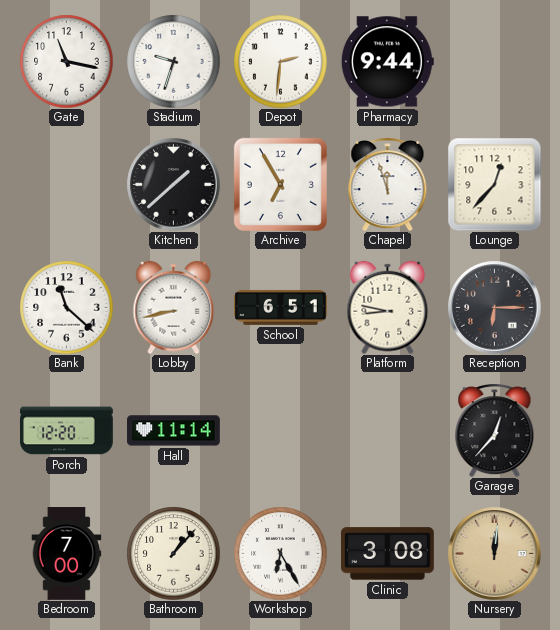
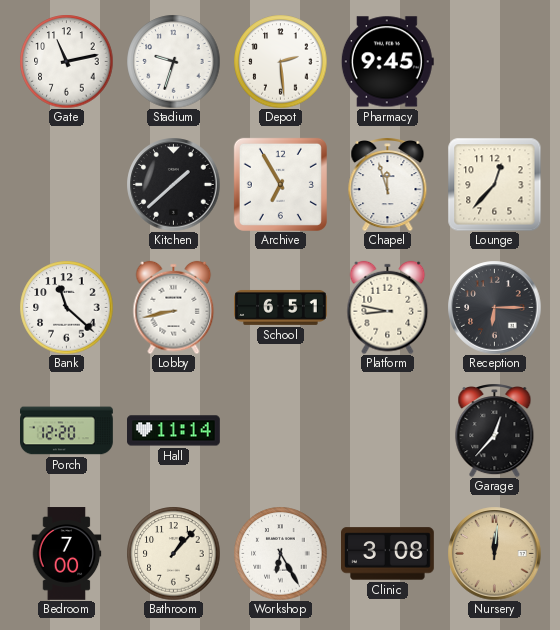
Gate: 11:17 -> 11:13
Depot: 2:31 -> 2:29
Pharmacy: 9:44 -> 9:45
